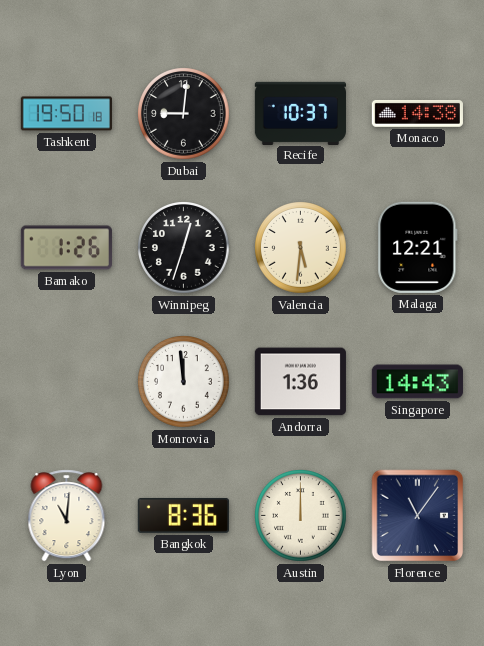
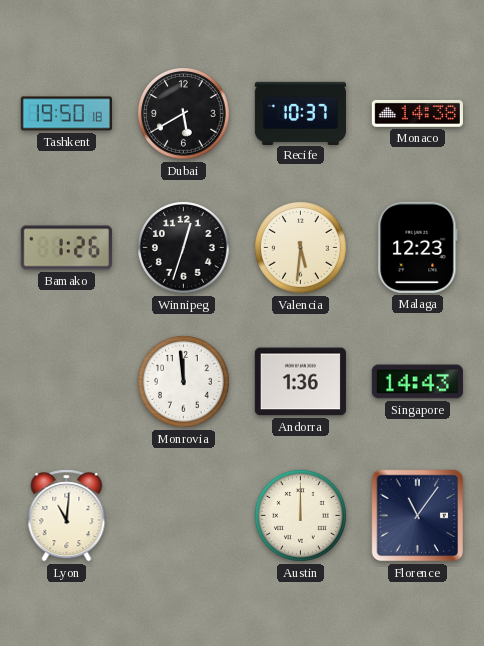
Dubai: 9:01 -> 5:40
Malaga: 12:21 -> 12:23
Bangkok: 8:36 -> none
